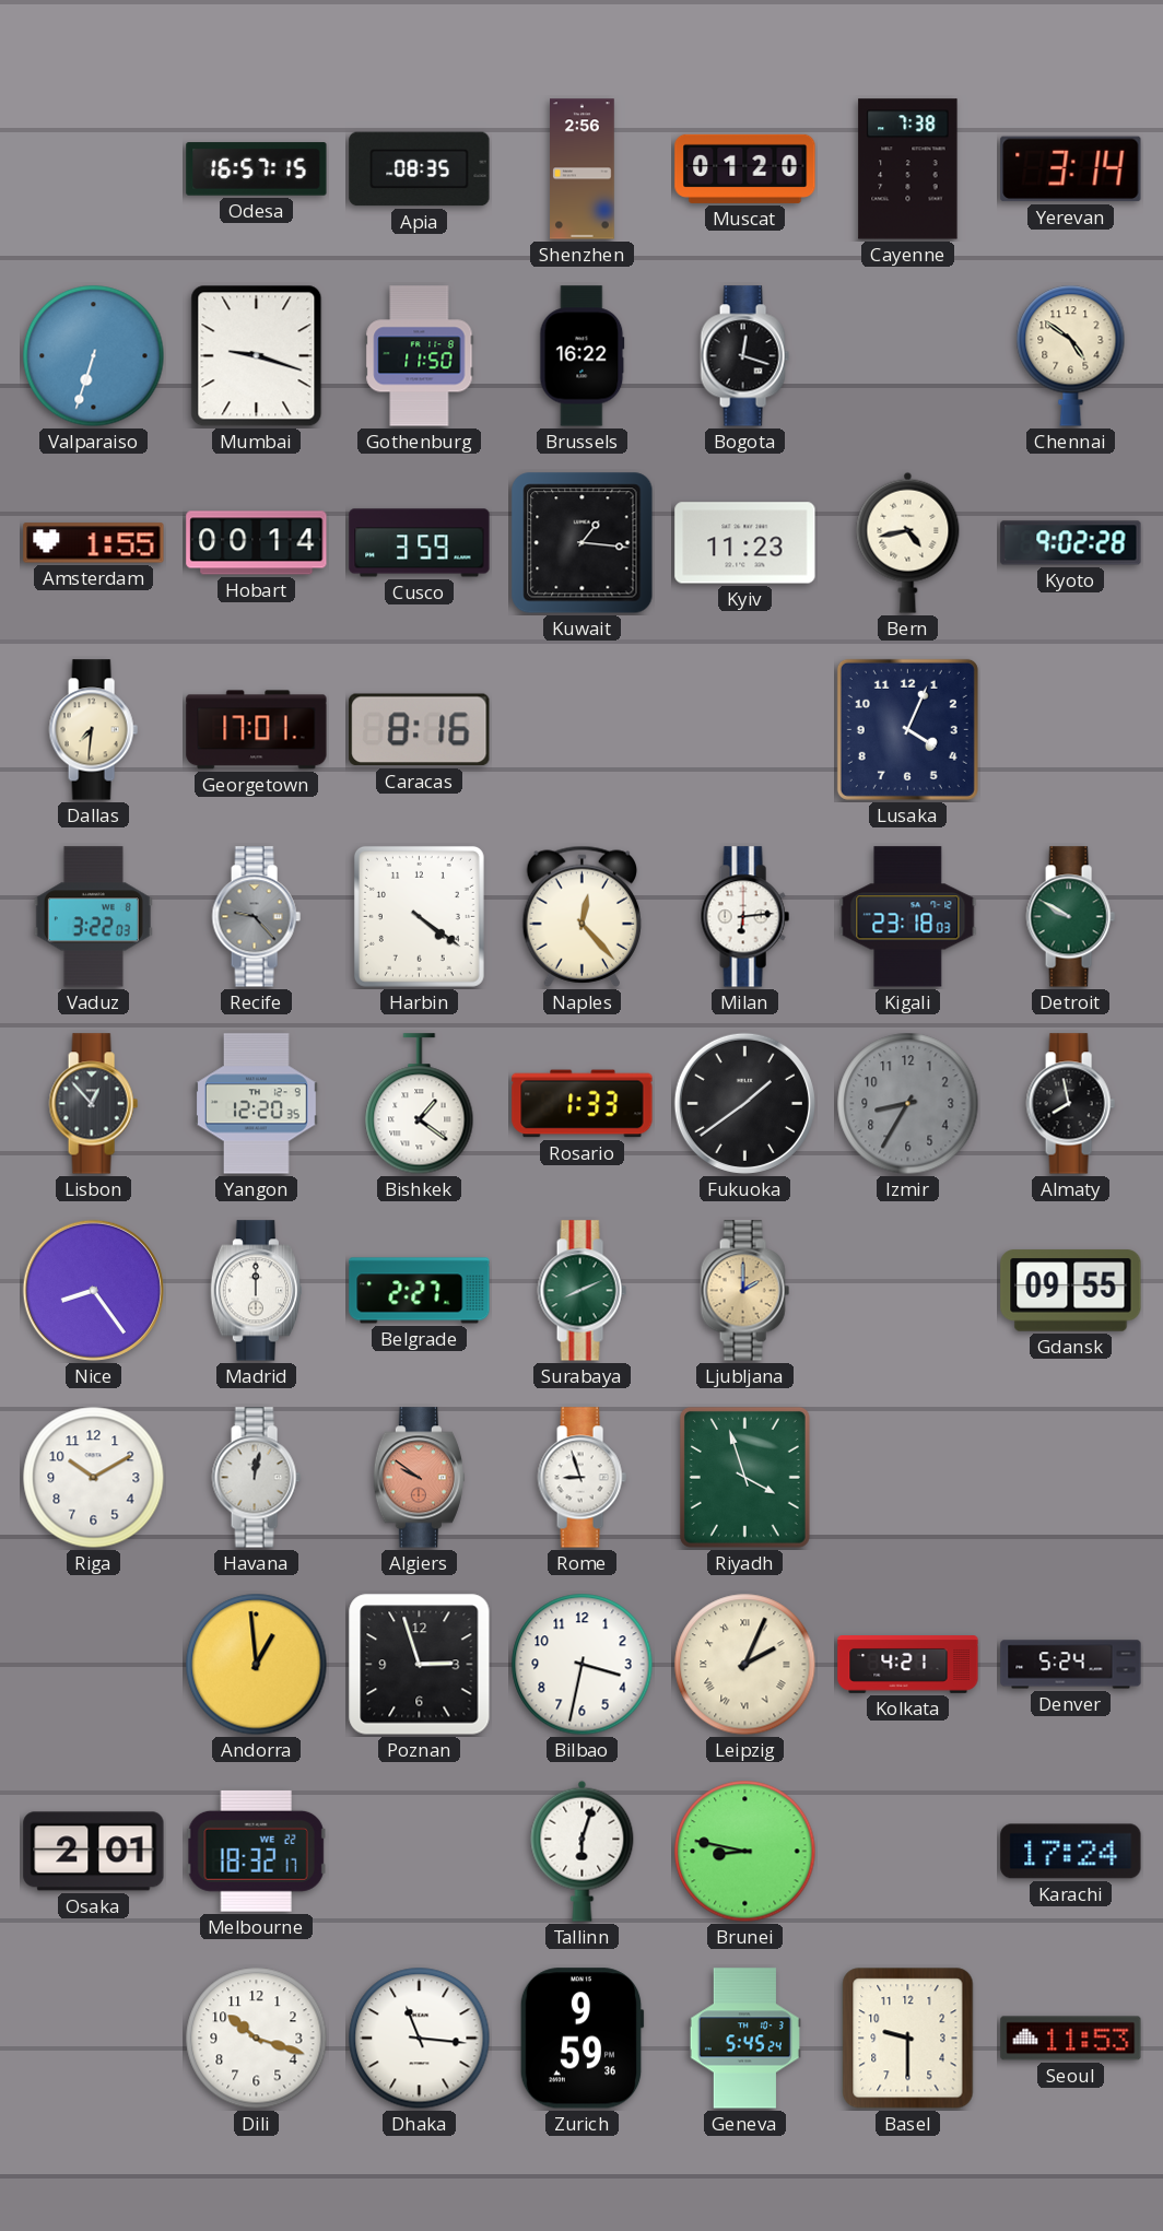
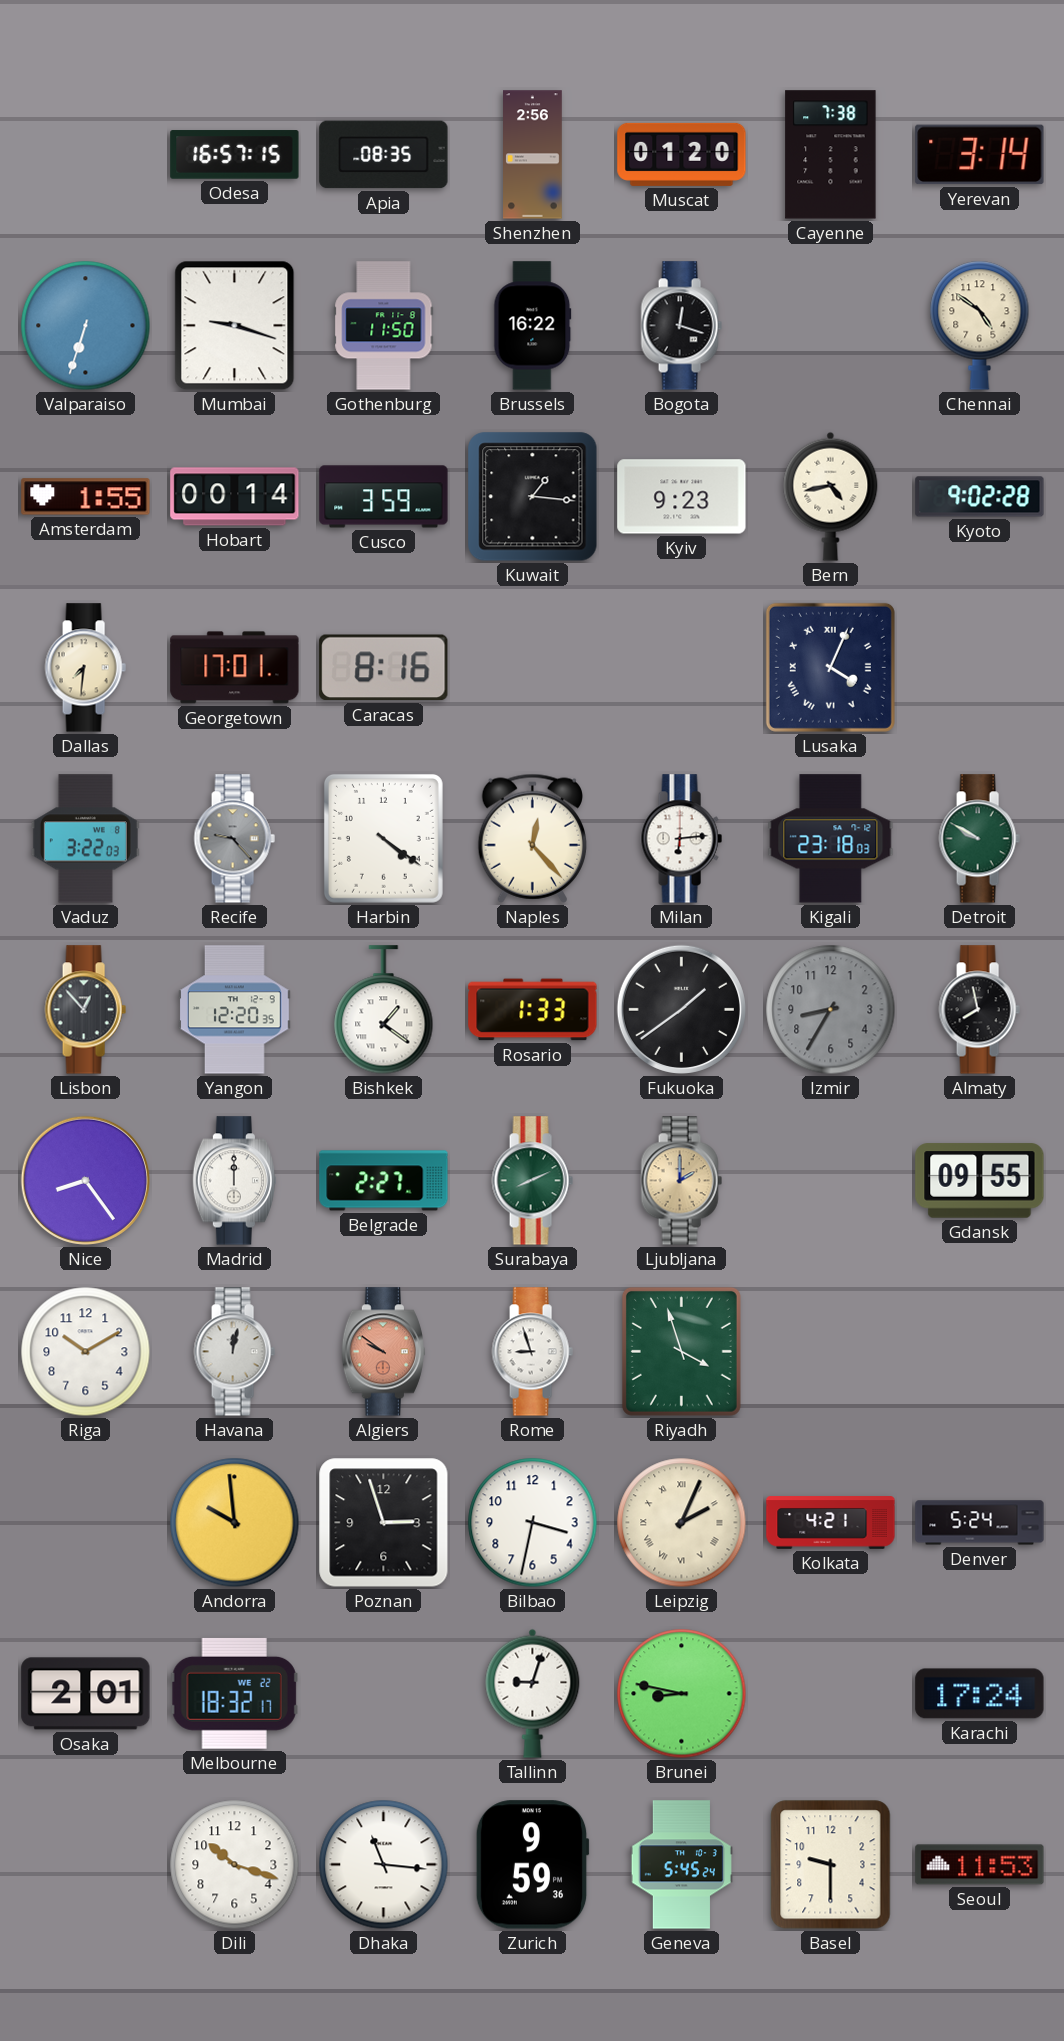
Kyiv: 11:23 -> 9:23
Lusaka numerals: Arabic -> Roman
Andorra: 12:59 -> 9:59
Tallinn: 6:03 -> 9:03
